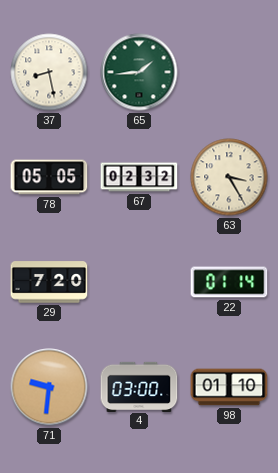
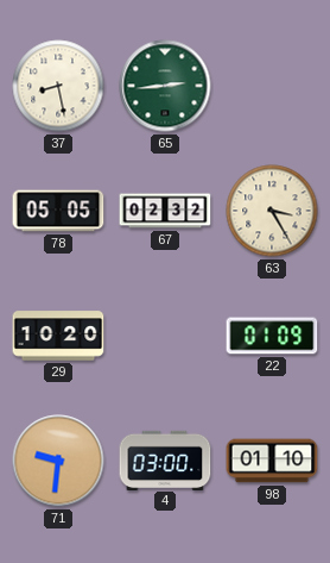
65: 1:44 -> 2:44
29: 7:20 -> 10:20
22: 01:14 -> 01:09
